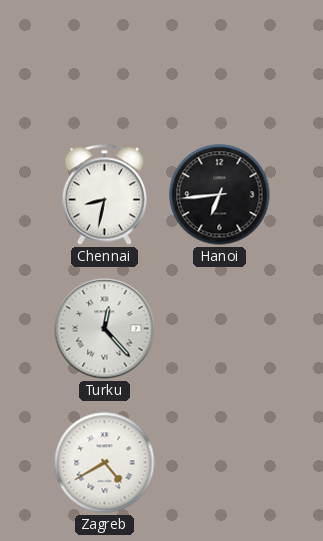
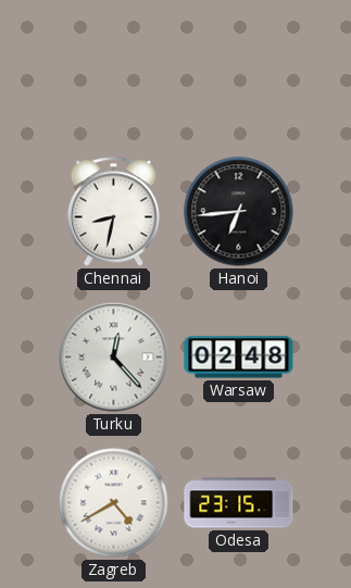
Warsaw: none -> 02:48
Odesa: none -> 23:15
